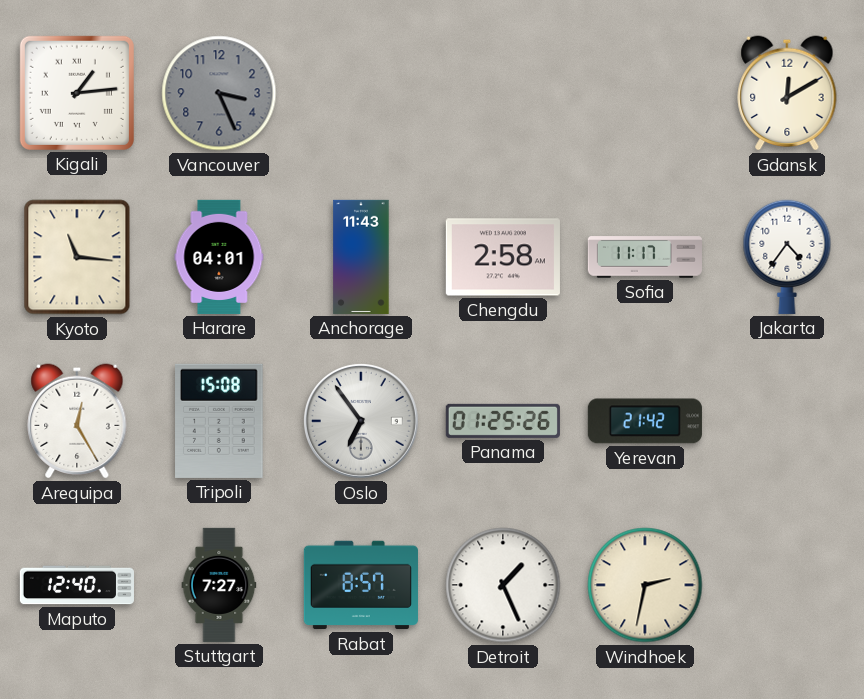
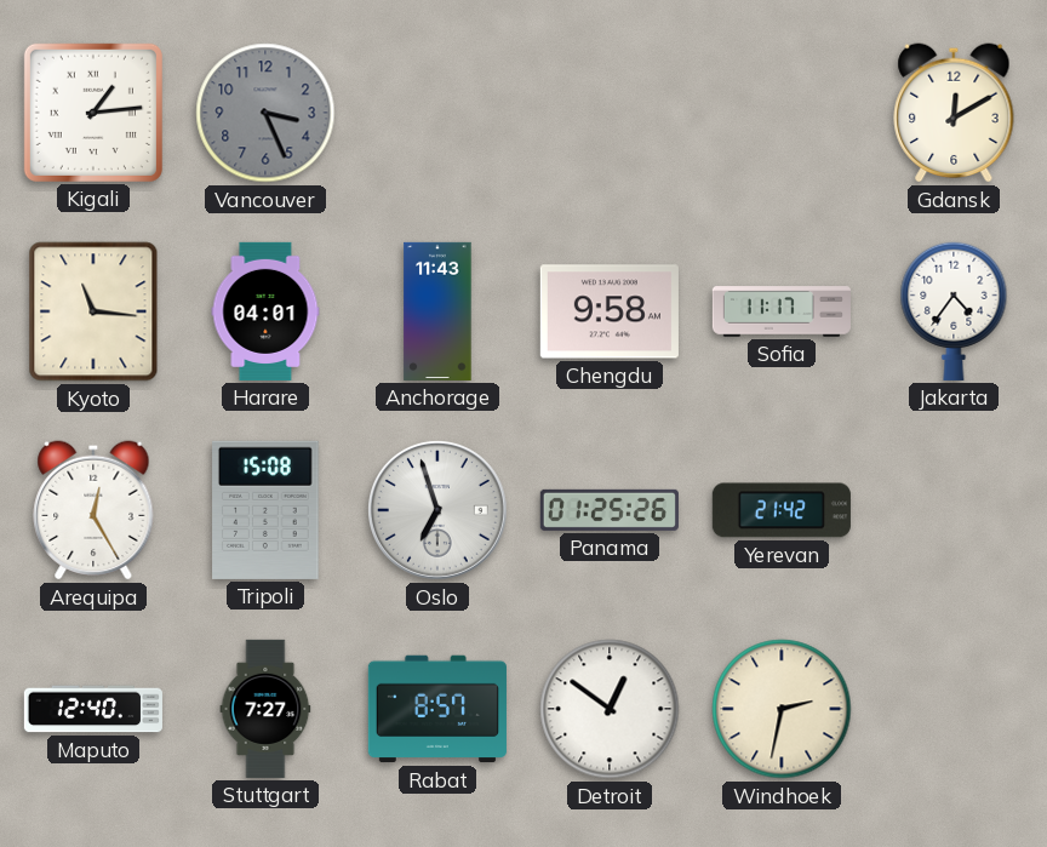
Chengdu: 2:58 -> 9:58
Oslo: 6:54 -> 6:57
Detroit: 1:26 -> 12:51
